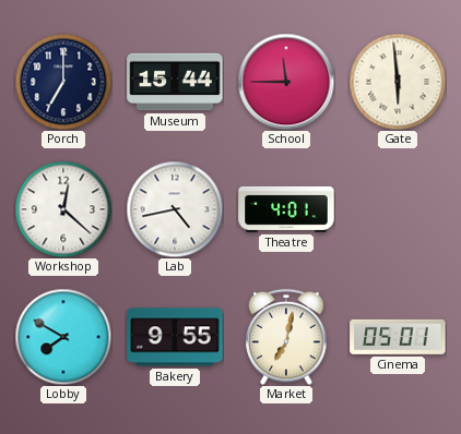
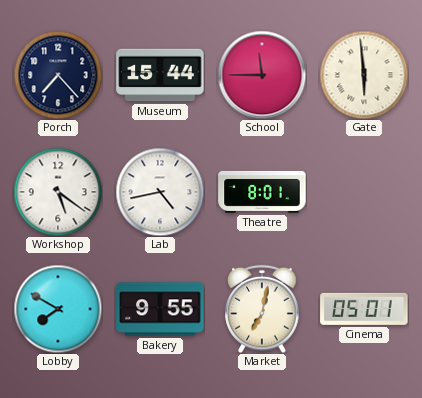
Porch: 7:00 -> 7:23
Workshop: 12:22 -> 5:21
Theatre: 4:01 -> 8:01
